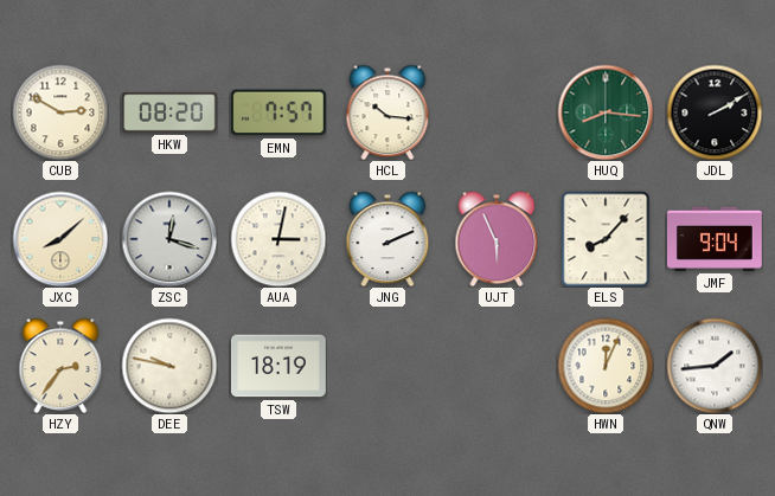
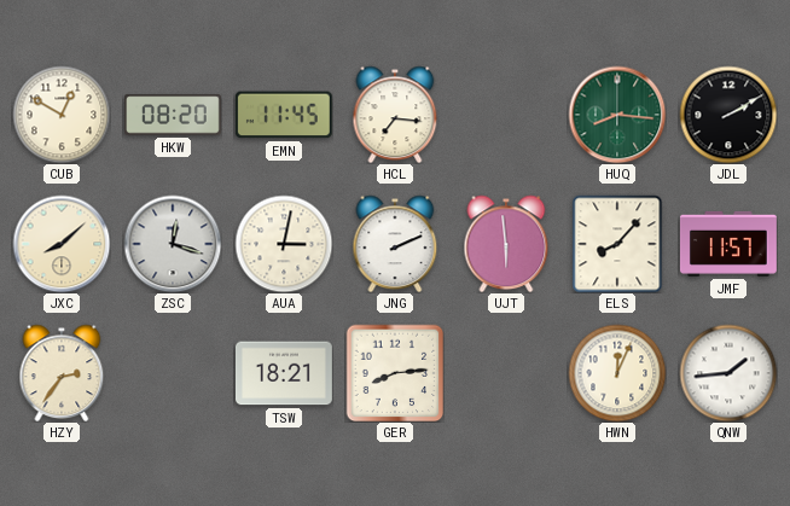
CUB: 2:50 -> 12:50
EMN: 7:57 -> 11:45
HCL: 10:16 -> 7:16
UJT: 5:56 -> 5:59
JMF: 9:04 -> 11:57
DEE: 9:47 -> none
TSW: 18:19 -> 18:21
GER: none -> 8:14
